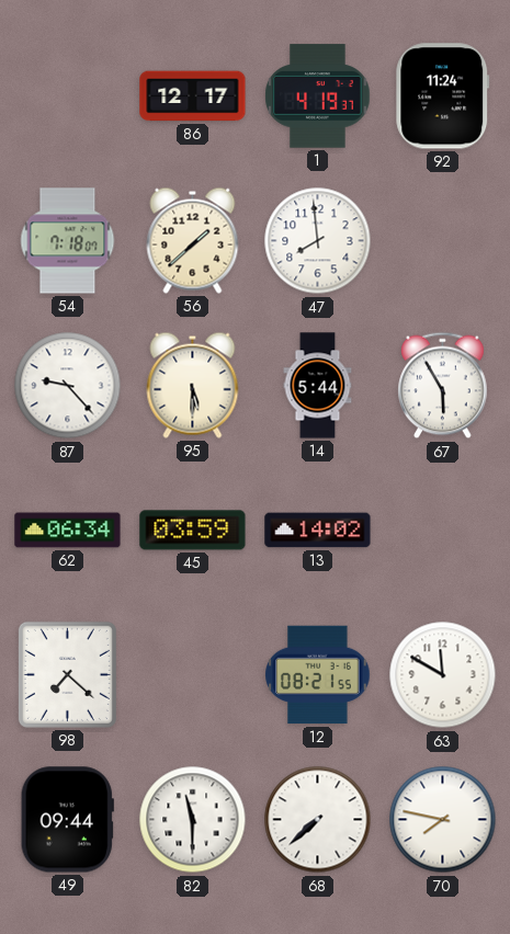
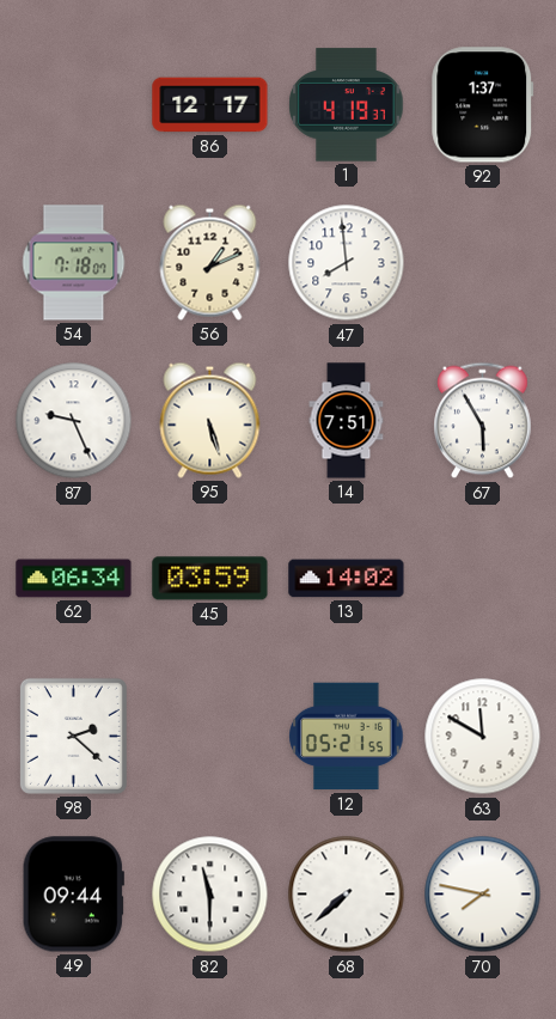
92: 11:24 -> 1:37
56: 1:38 -> 1:11
87: 9:23 -> 9:26
95: 5:30 -> 5:27
14: 5:44 -> 7:51
98: 7:22 -> 2:22
12: 08:21 -> 05:21
